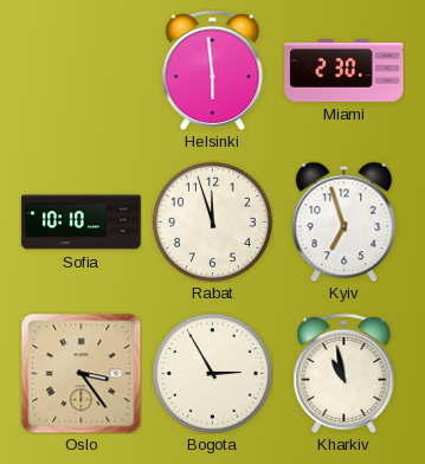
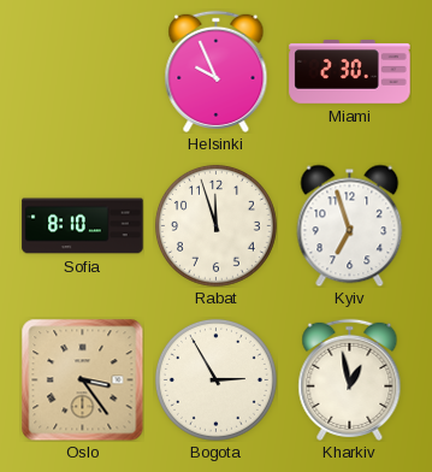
Helsinki: 5:59 -> 9:56
Sofia: 10:10 -> 8:10
Kharkiv: 10:58 -> 12:58
